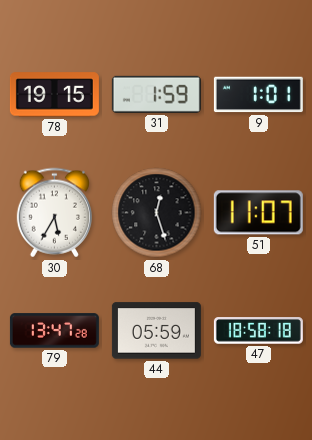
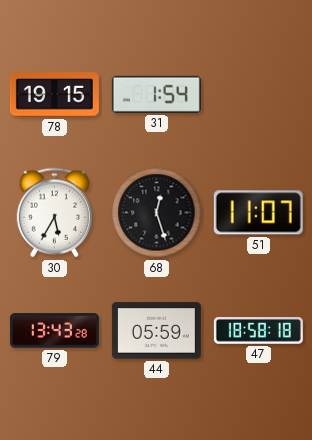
31: 1:59 -> 1:54
9: 1:01 -> none
79: 13:47 -> 13:43
